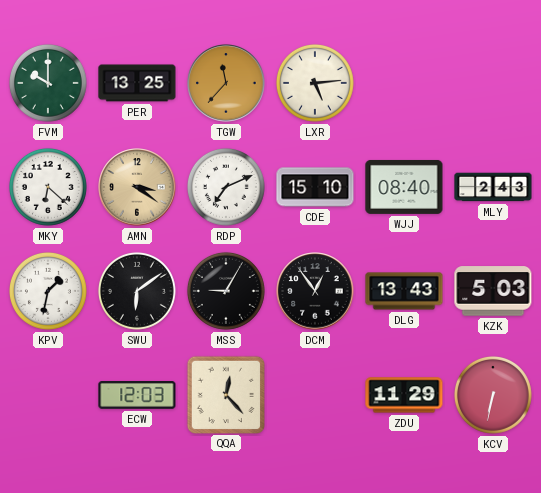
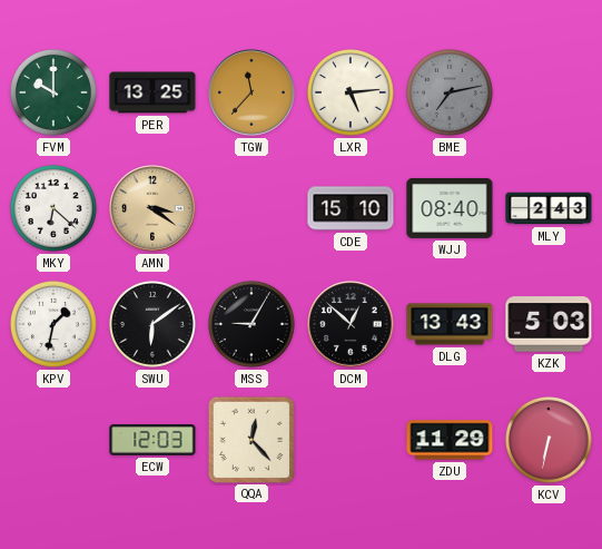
BME: none -> 7:13
RDP: 7:11 -> none
DCM: 12:54 -> 12:52
